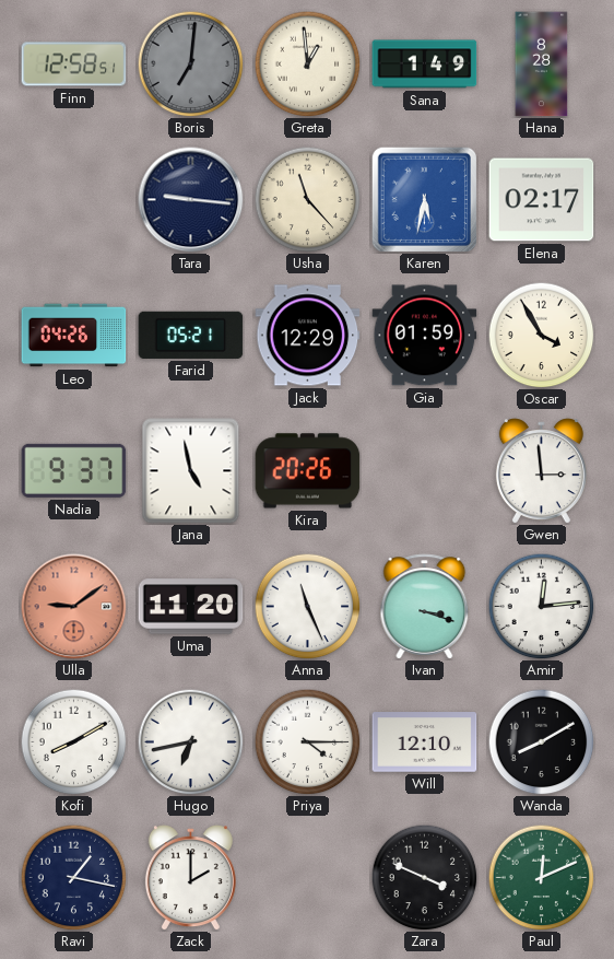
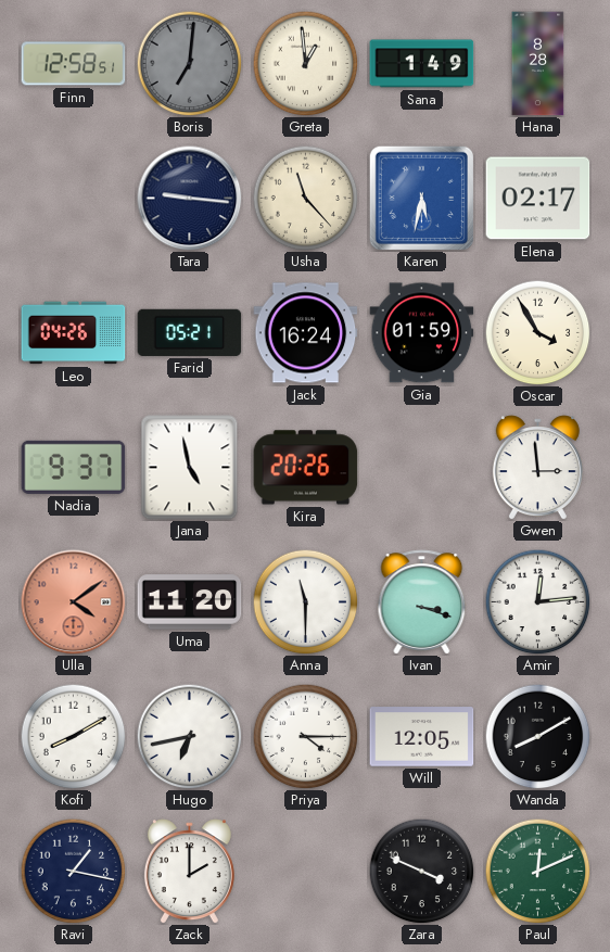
Jack: 12:29 -> 16:24
Ulla: 9:09 -> 4:09
Anna: 11:26 -> 11:30
Will: 12:10 -> 12:05
